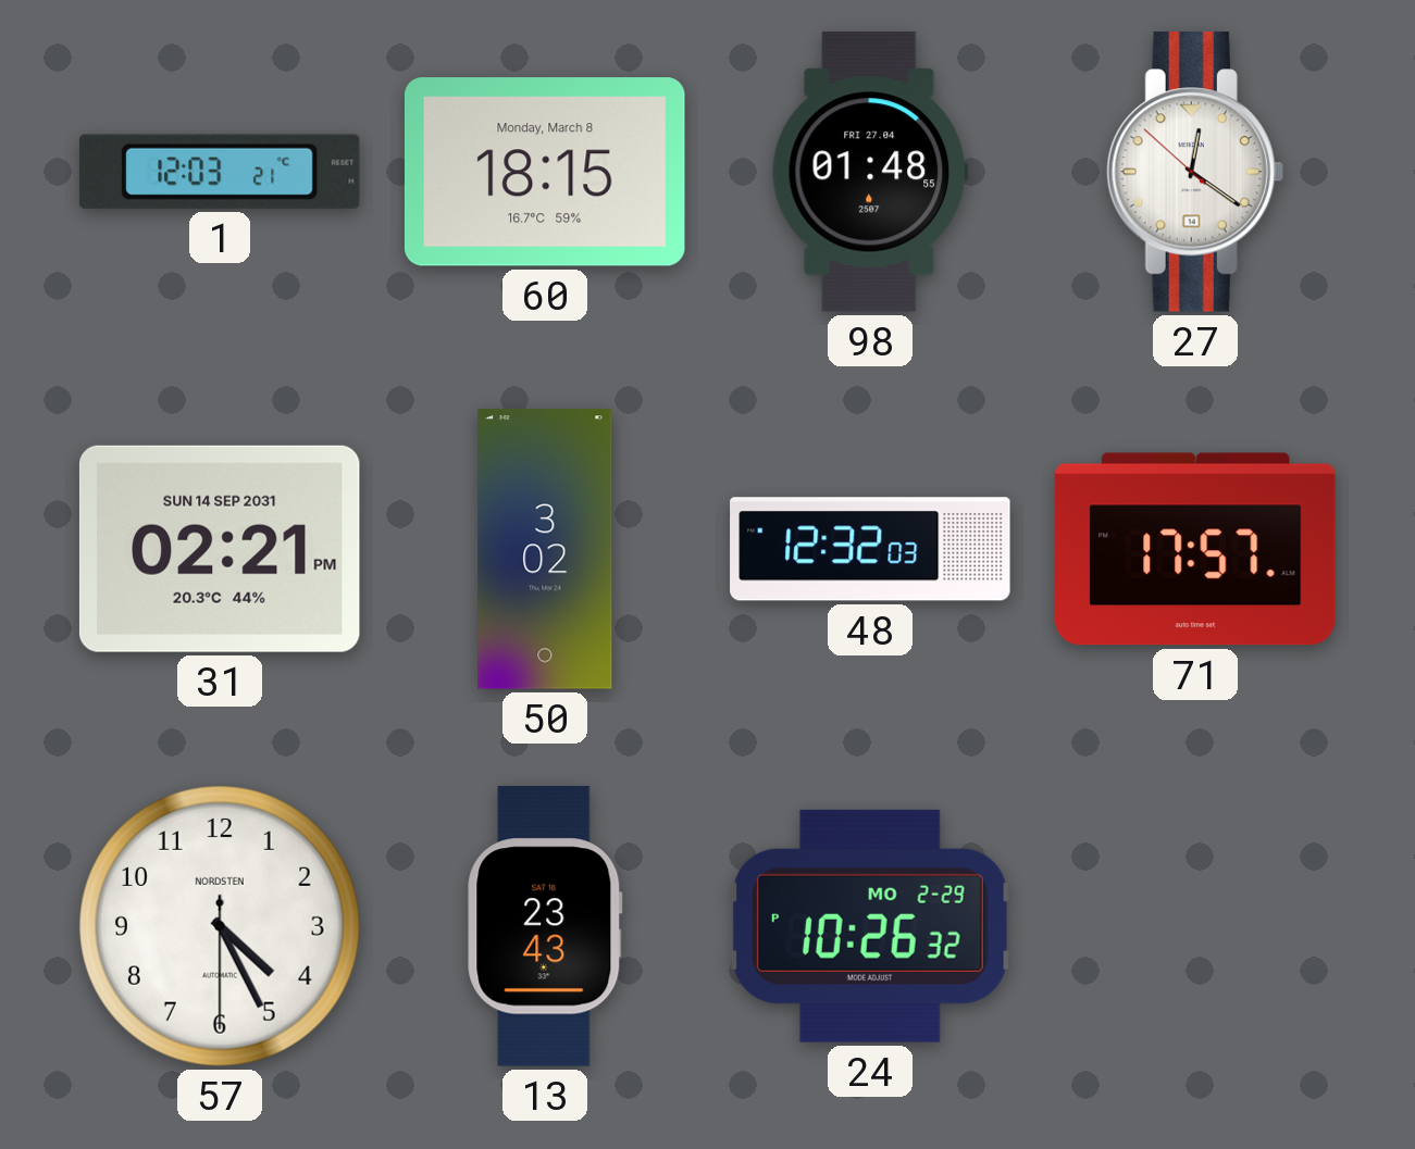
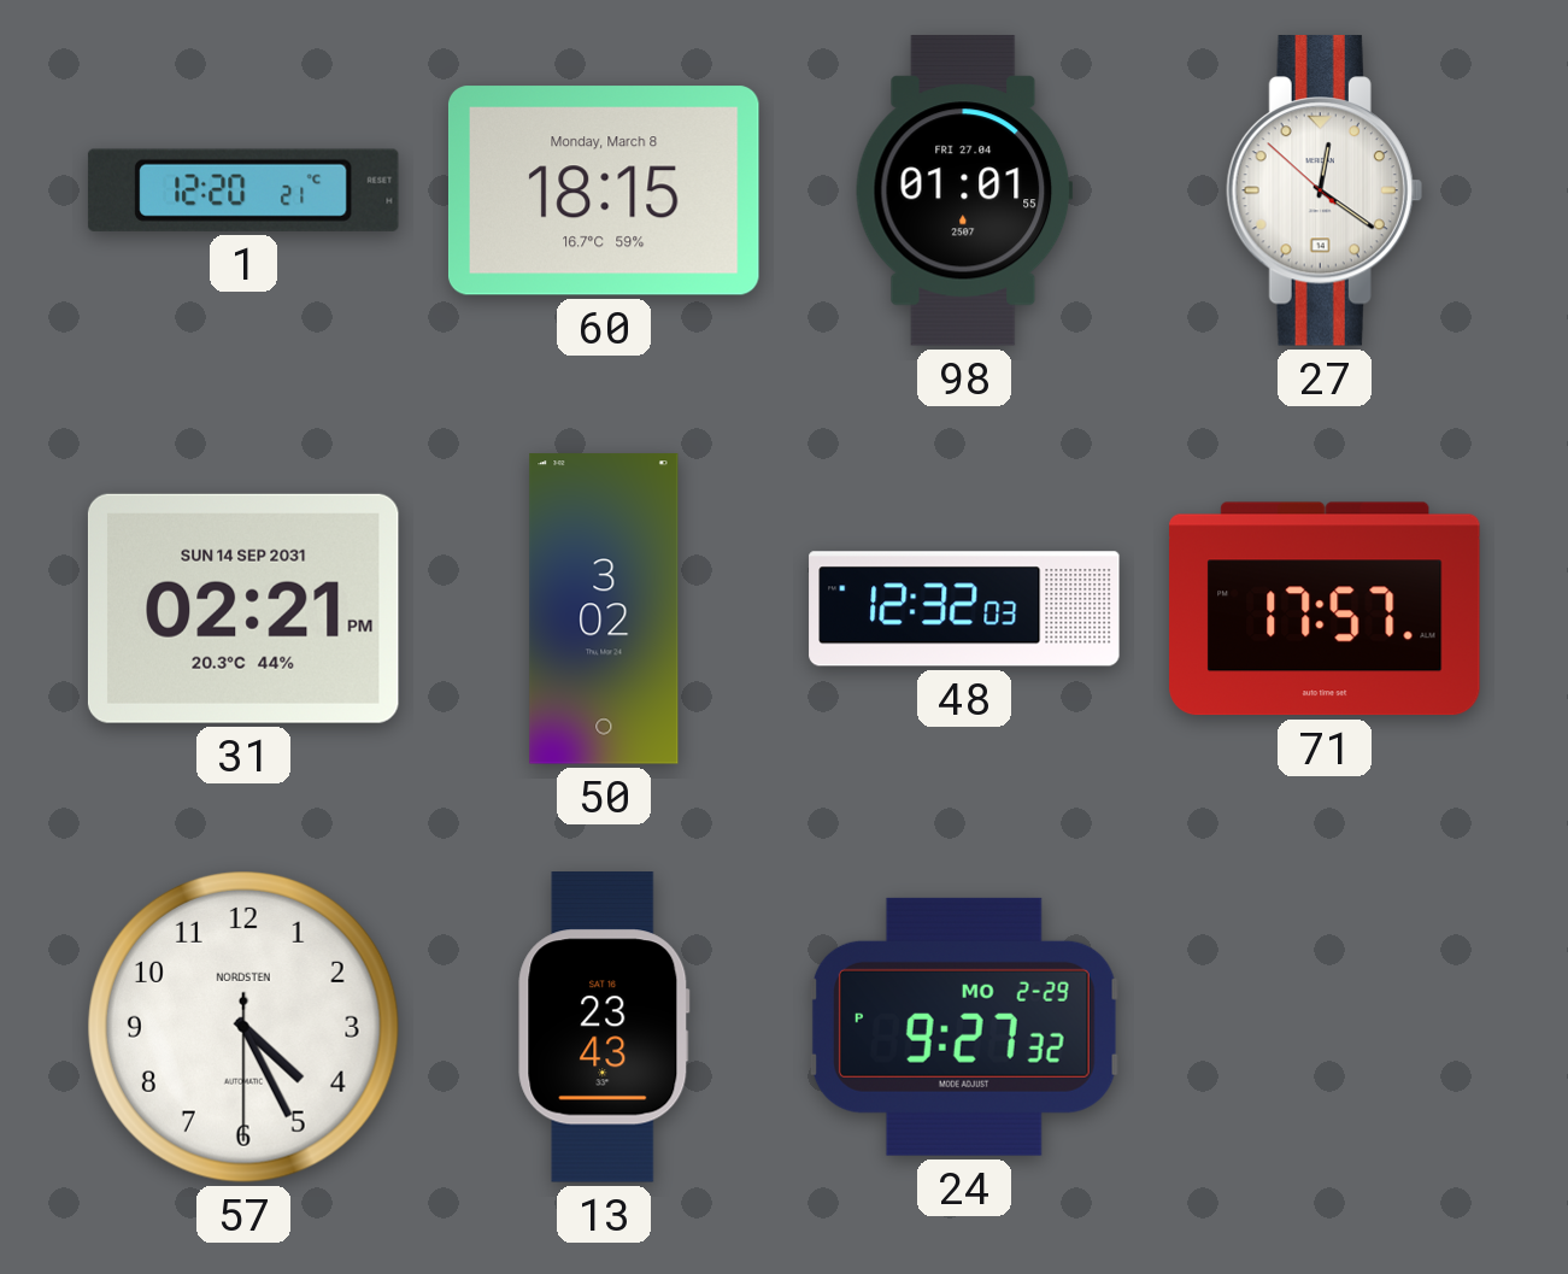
1: 12:03 -> 12:20
98: 01:48 -> 01:01
24: 10:26 -> 9:27
